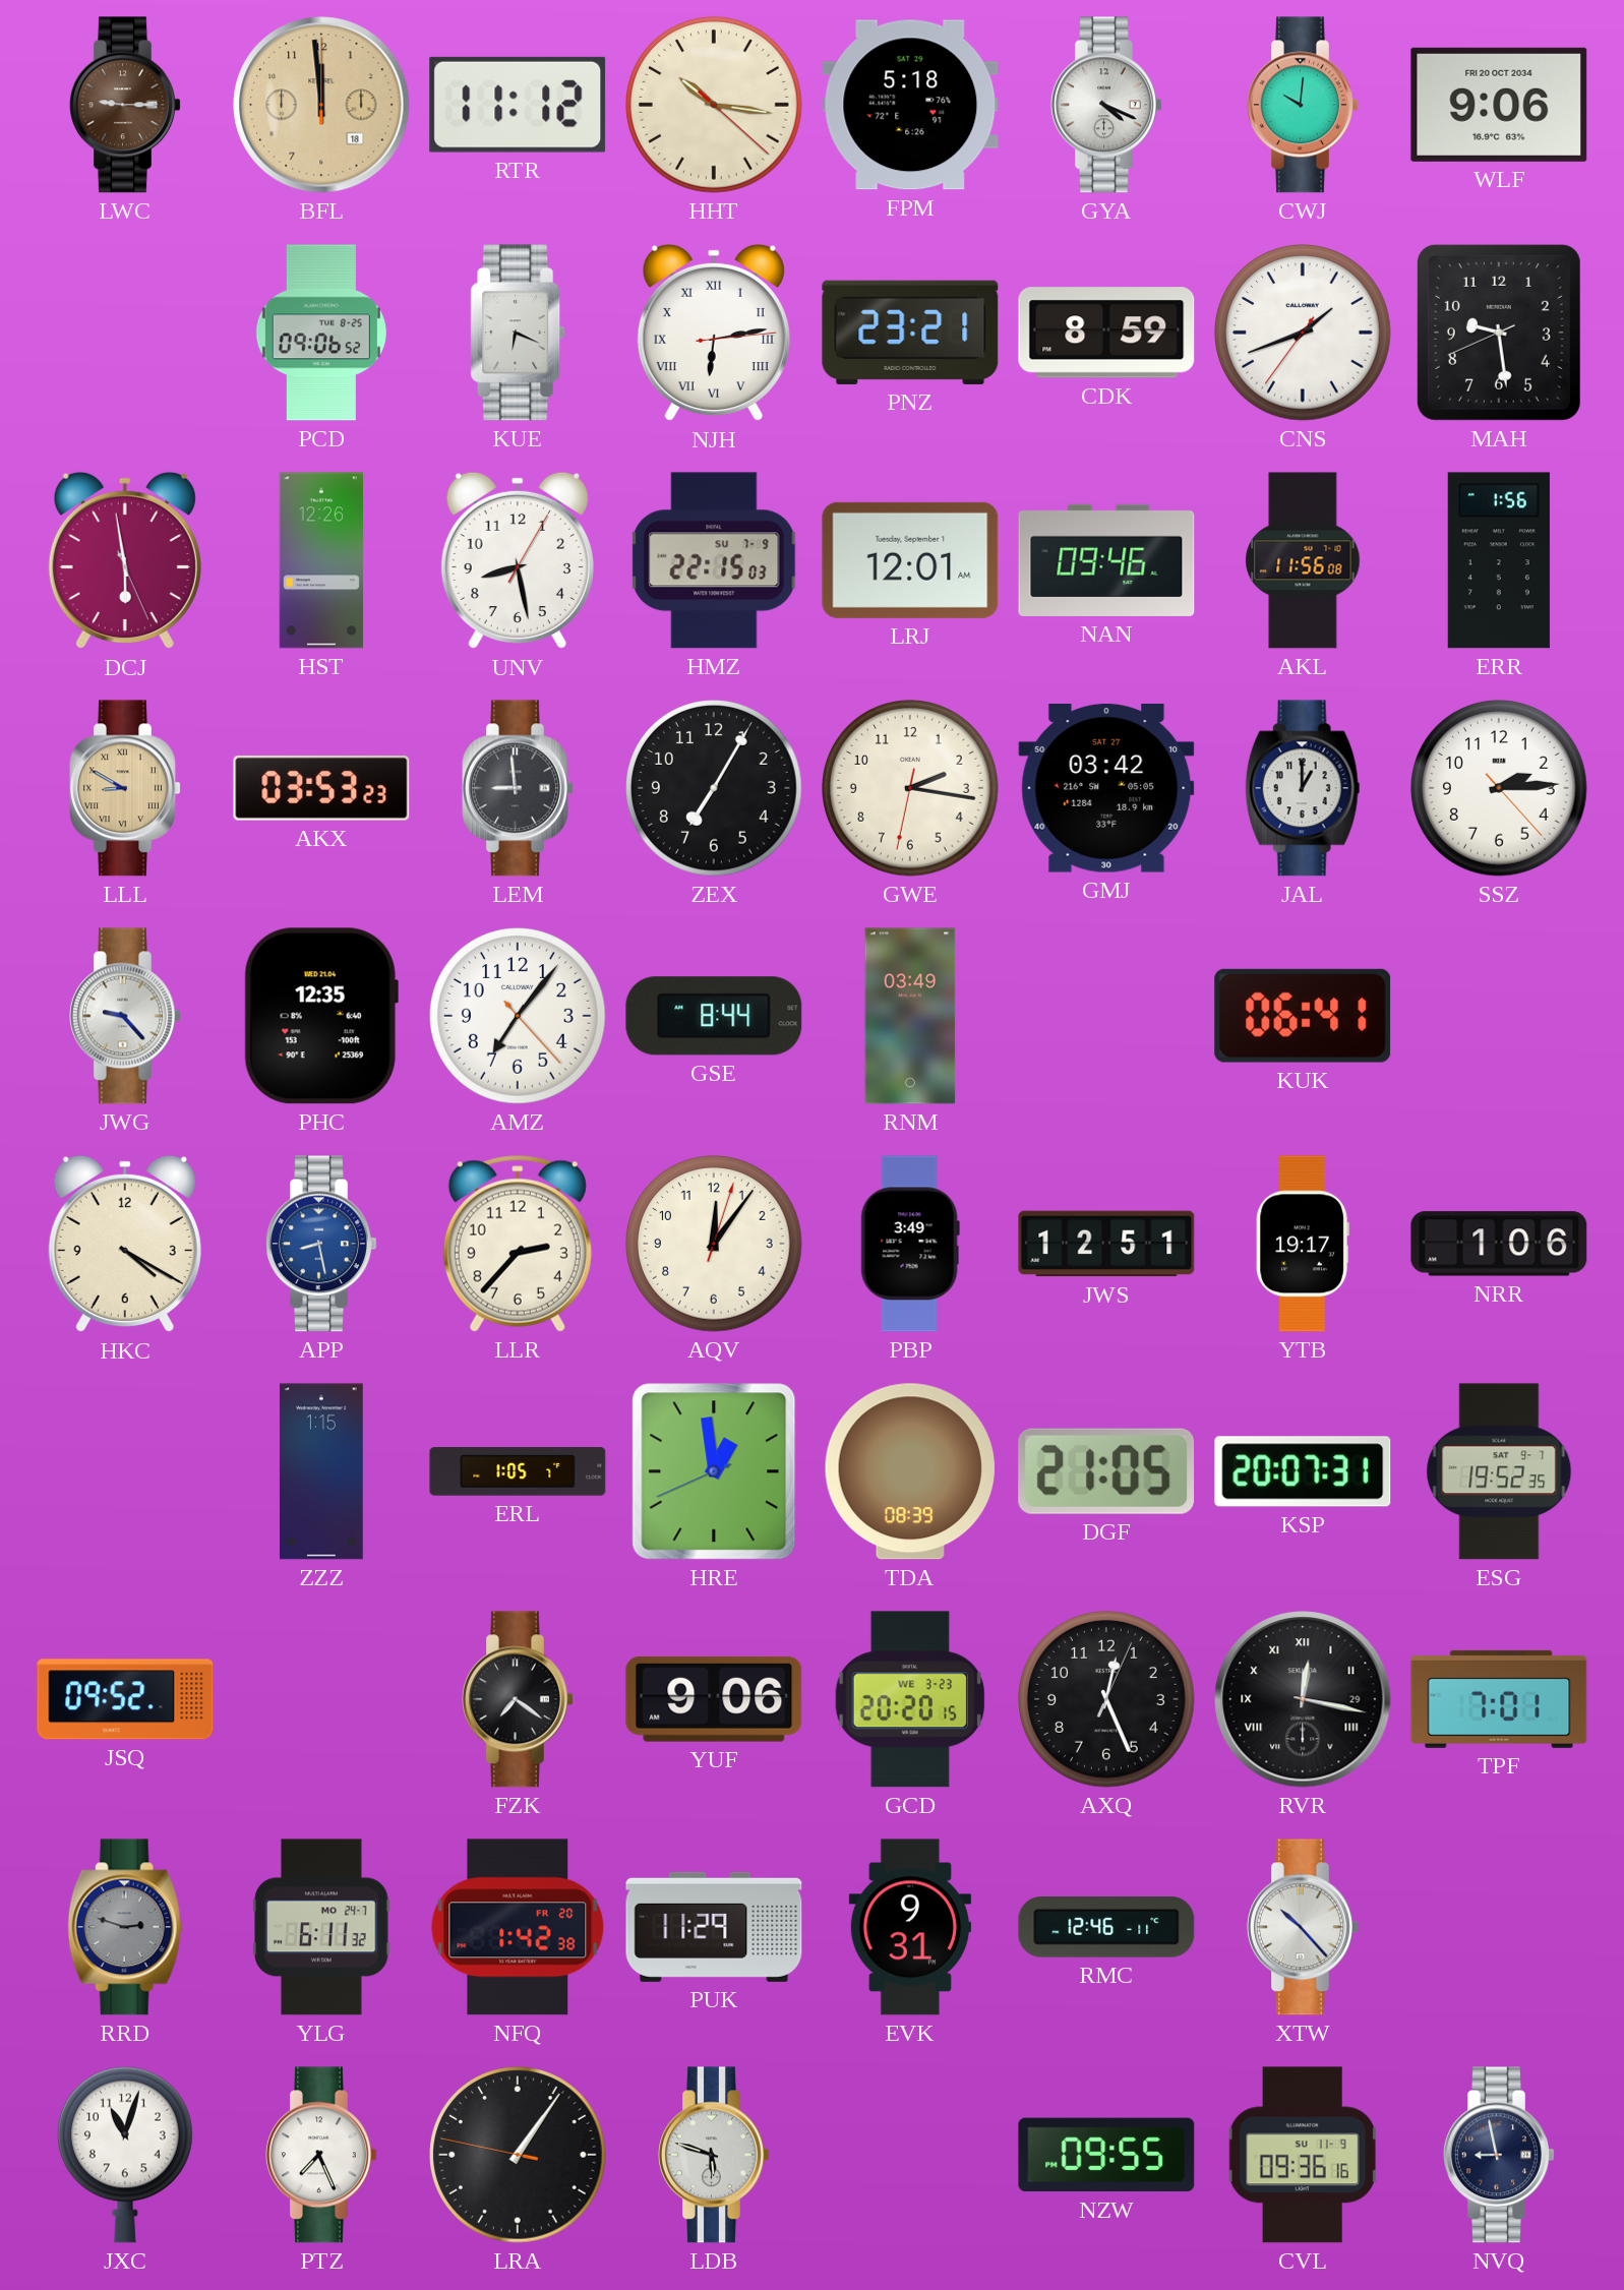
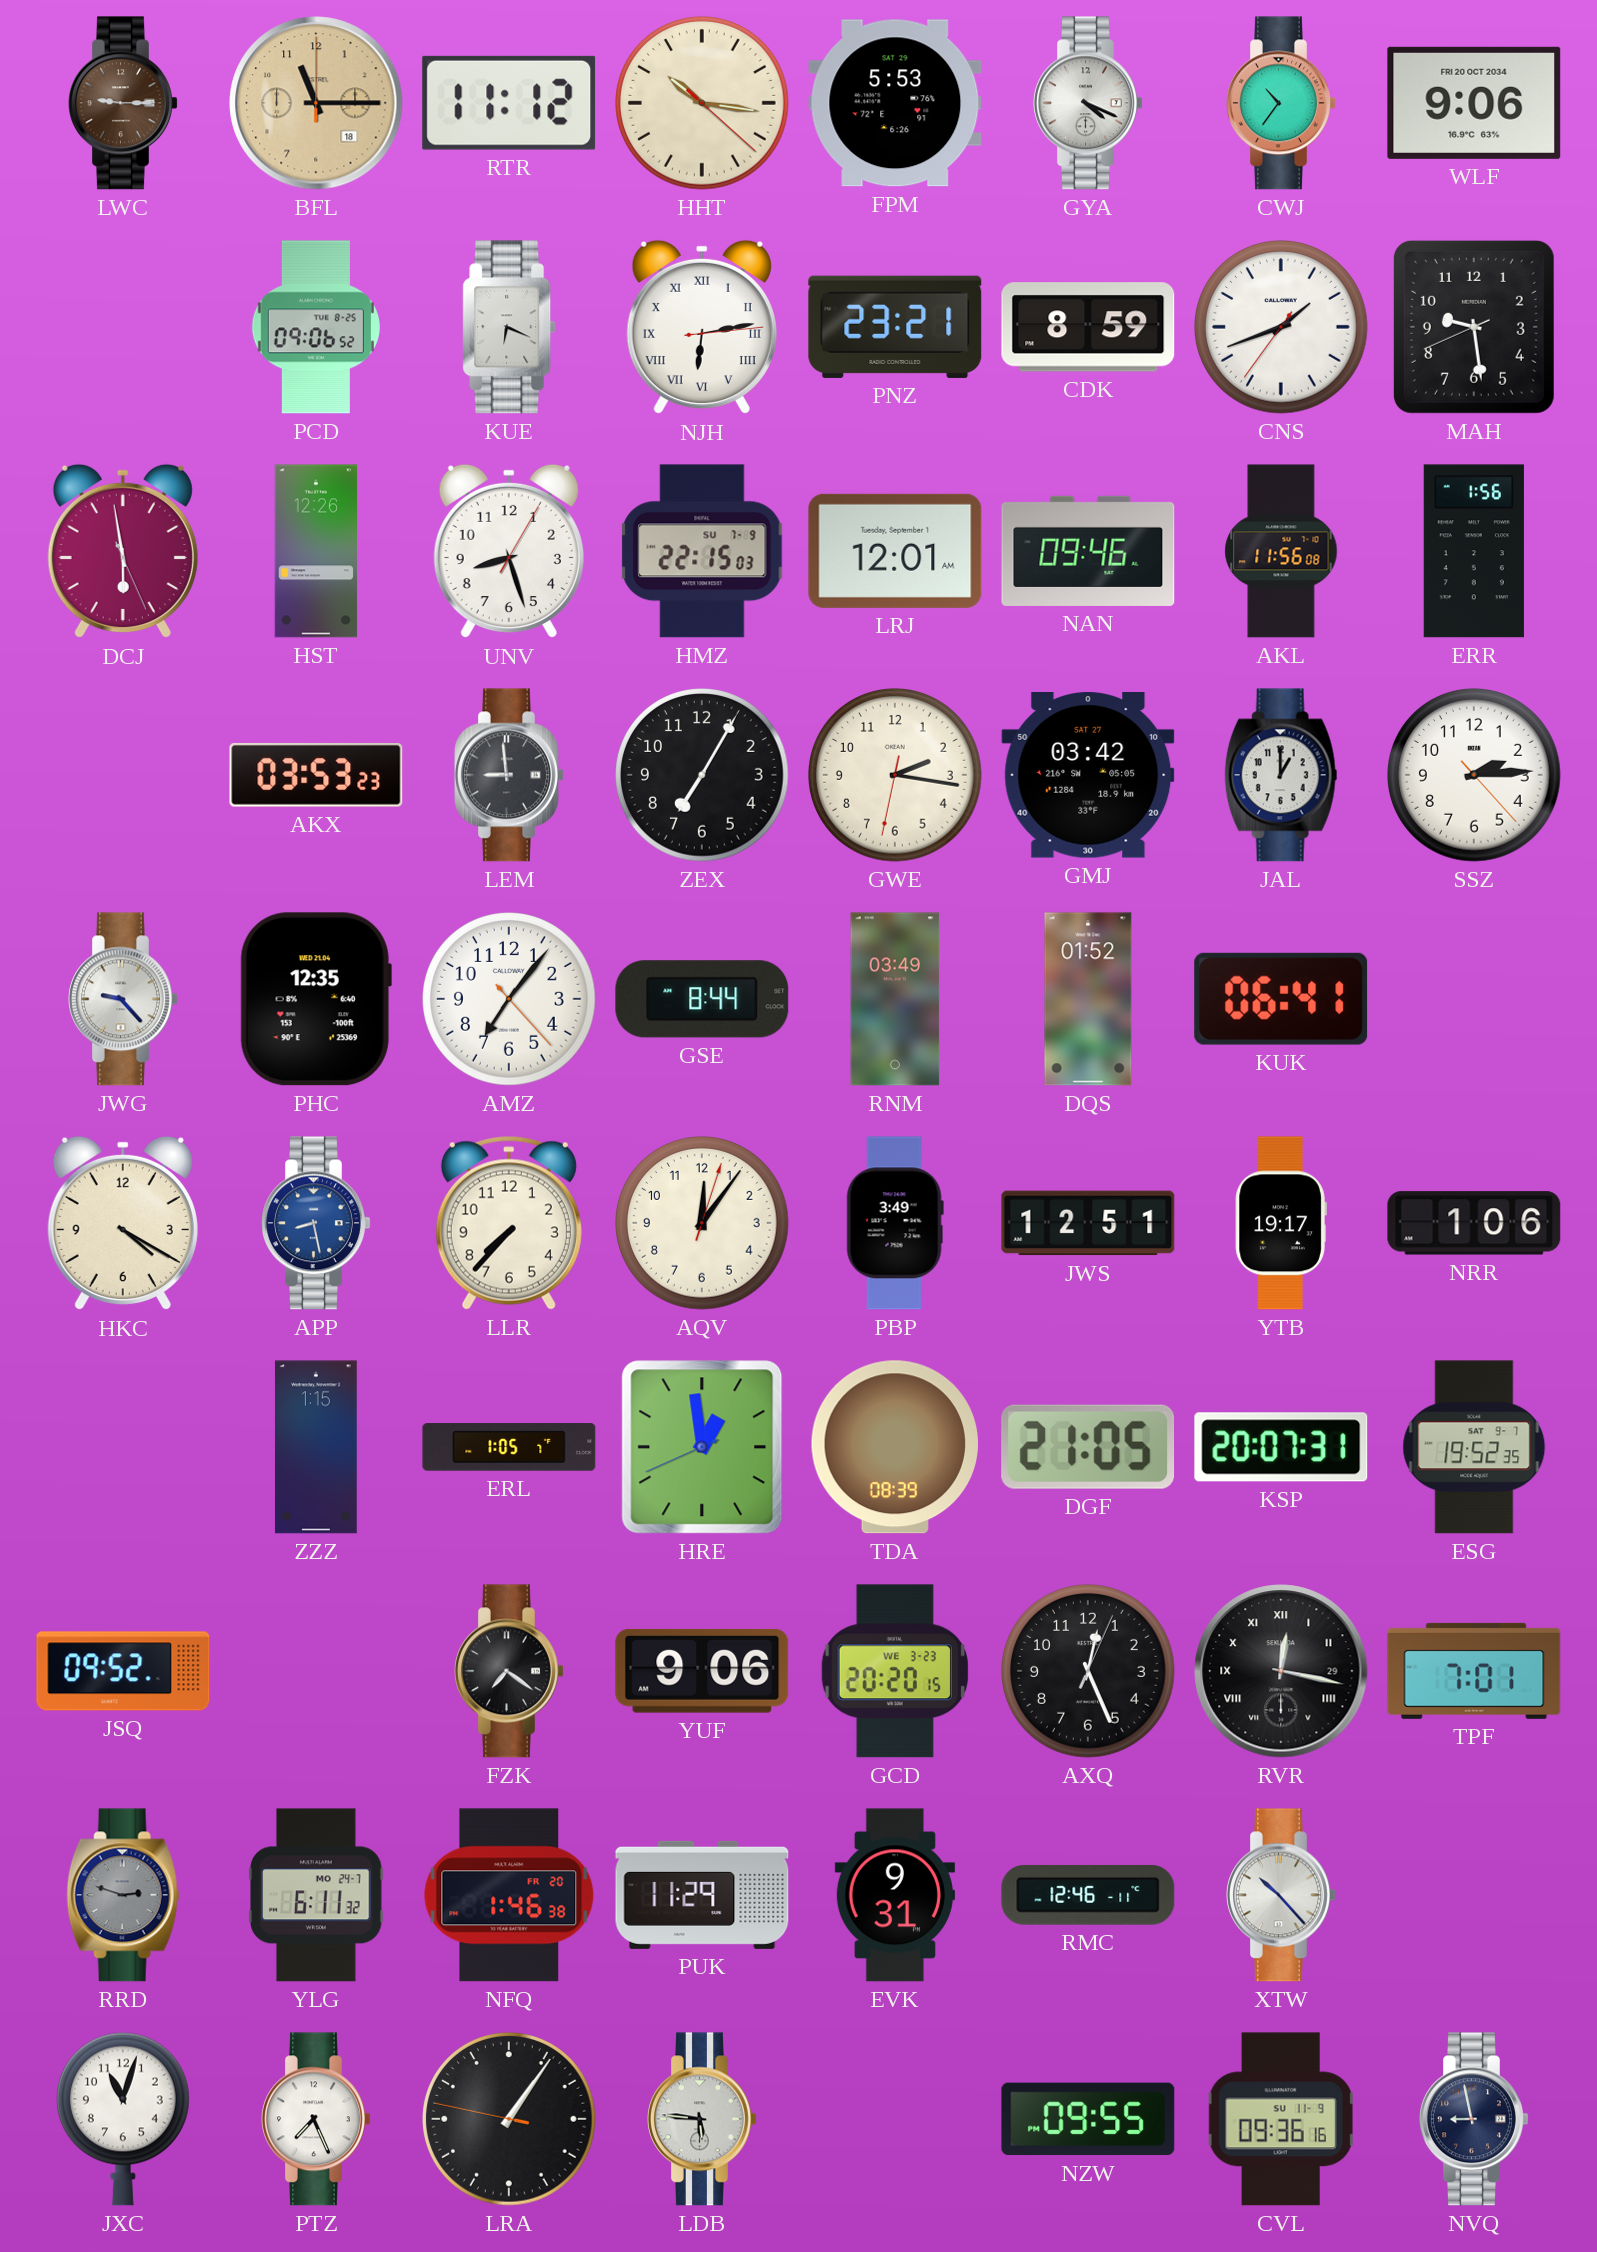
BFL: 11:59 -> 11:15
FPM: 5:18 -> 5:53
CWJ: 10:01 -> 10:36
UNV: 8:28 -> 8:27
LLL: 8:50 -> none
DQS: none -> 01:52
LLR: 2:37 -> 7:37
NFQ: 1:42 -> 1:46
LDB: 5:48 -> 5:46
